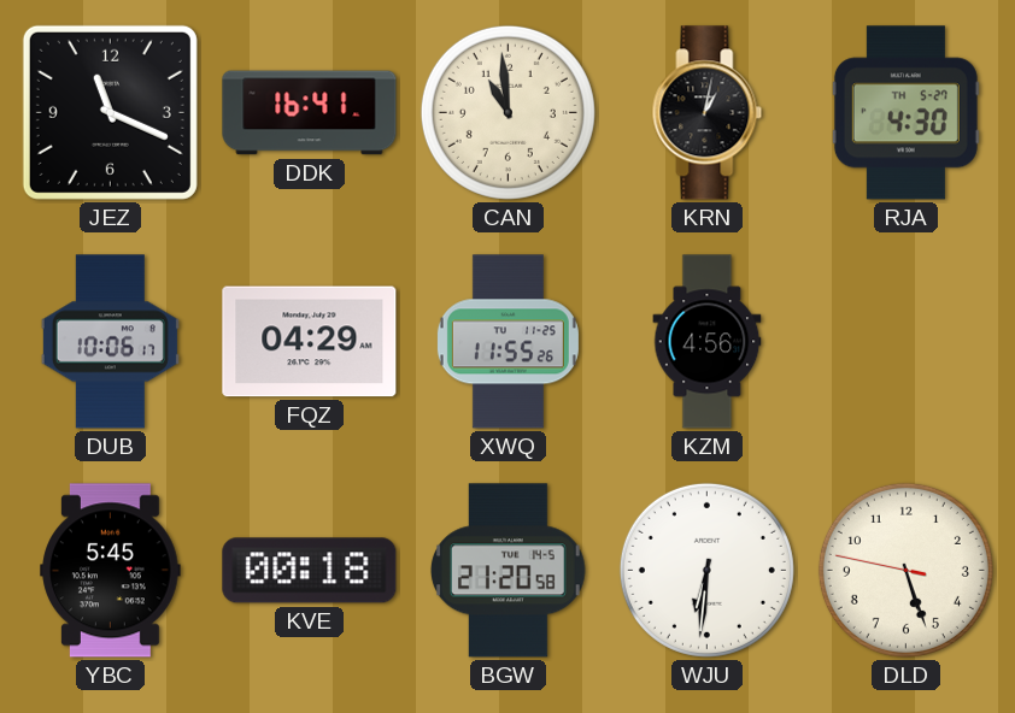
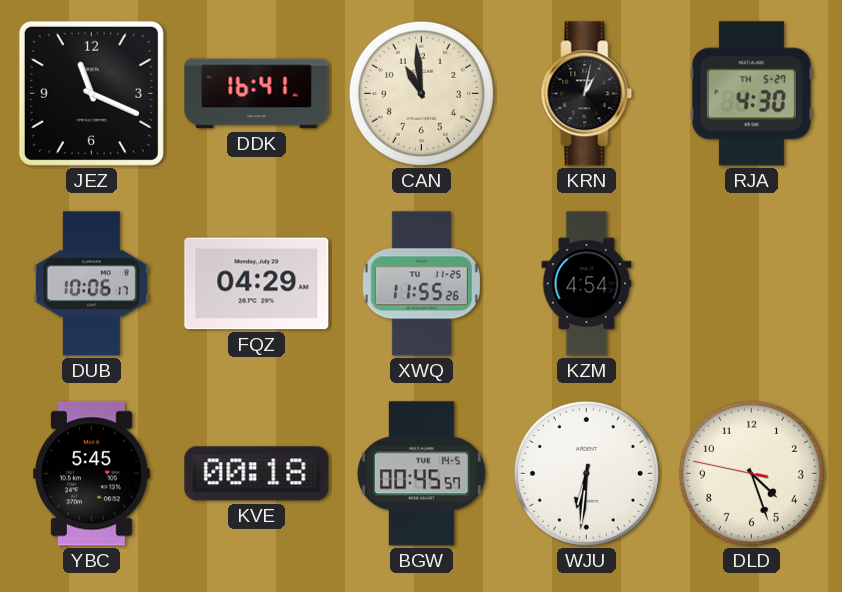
KZM: 4:56 -> 4:54
BGW: 21:20 -> 00:45
DLD: 5:26 -> 4:26
